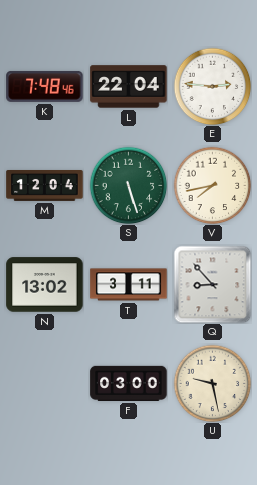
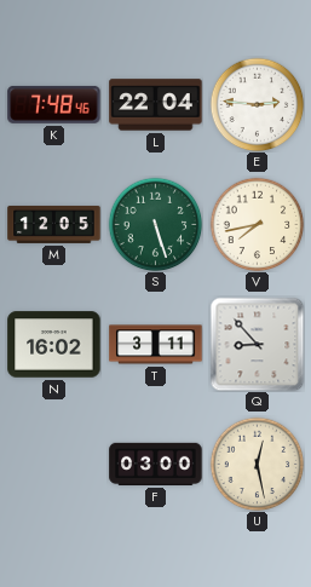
M: 12:04 -> 12:05
N: 13:02 -> 16:02
U: 9:28 -> 12:28
